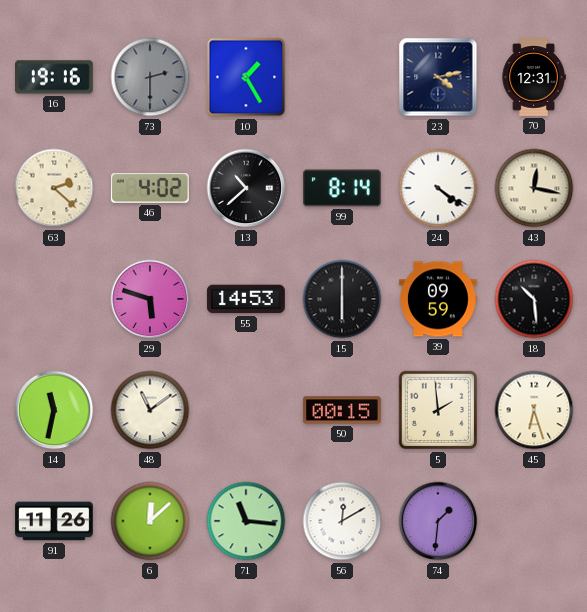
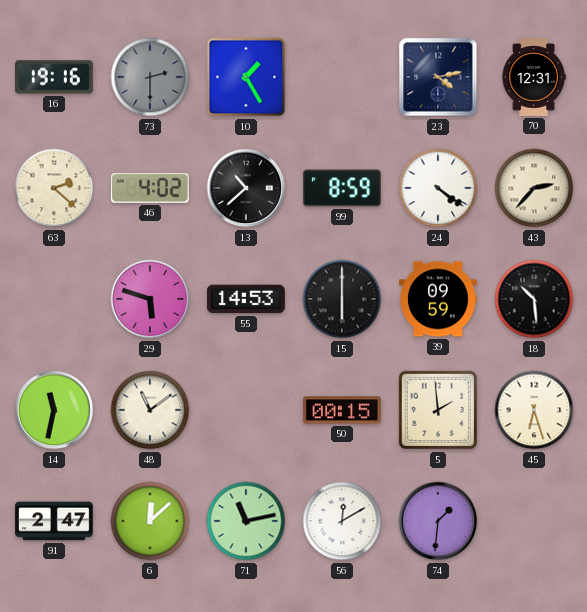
99: 8:14 -> 8:59
43: 12:17 -> 2:37
91: 11:26 -> 2:47
71: 11:16 -> 11:13
